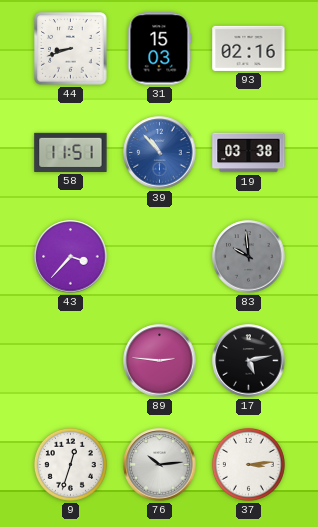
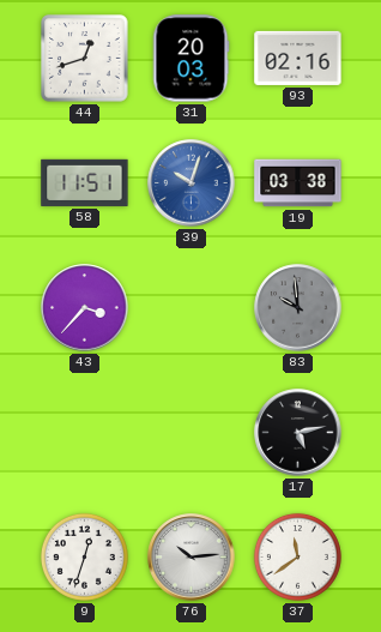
44: 8:42 -> 12:42
31: 15:03 -> 20:03
39: 10:53 -> 10:03
89: 2:46 -> none
37: 3:14 -> 11:39
